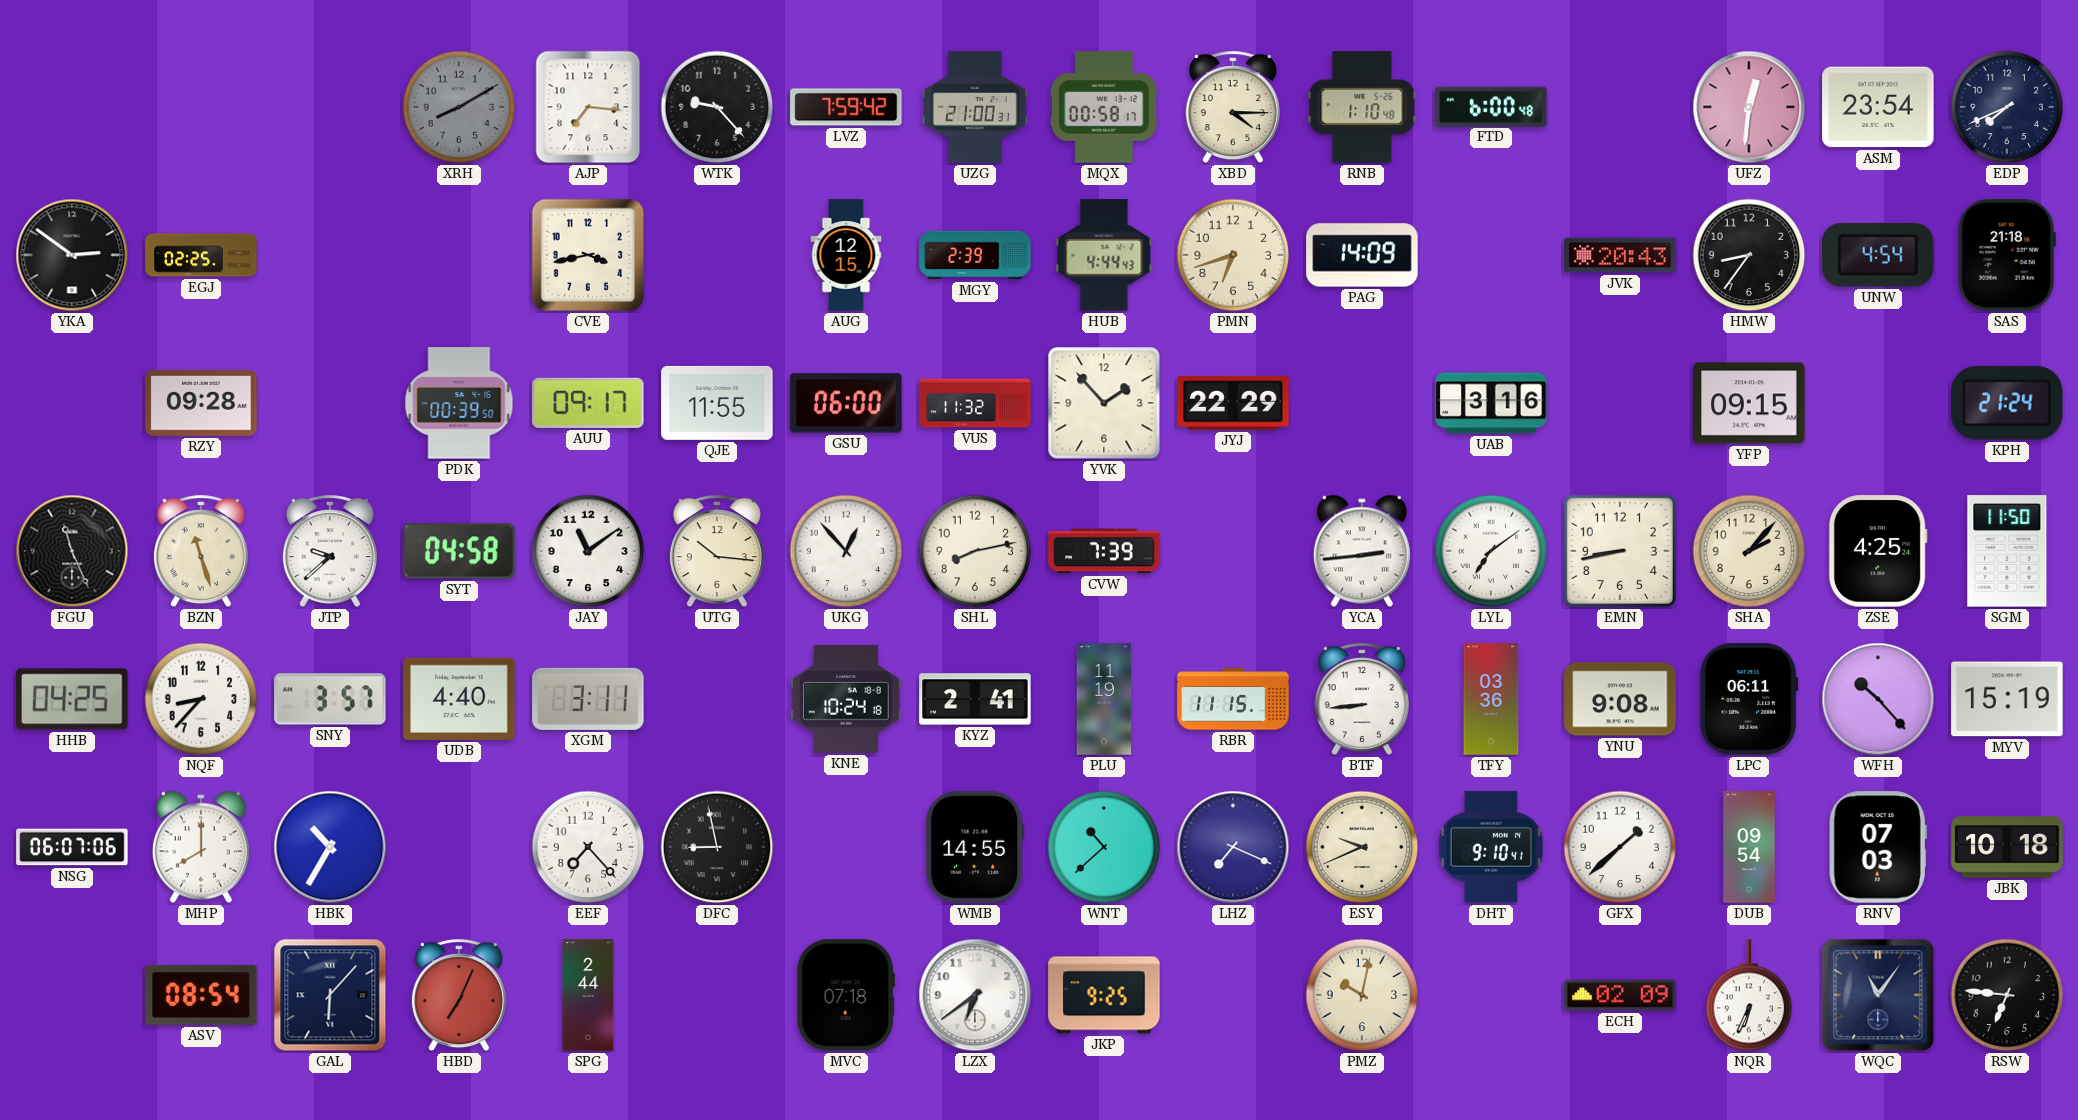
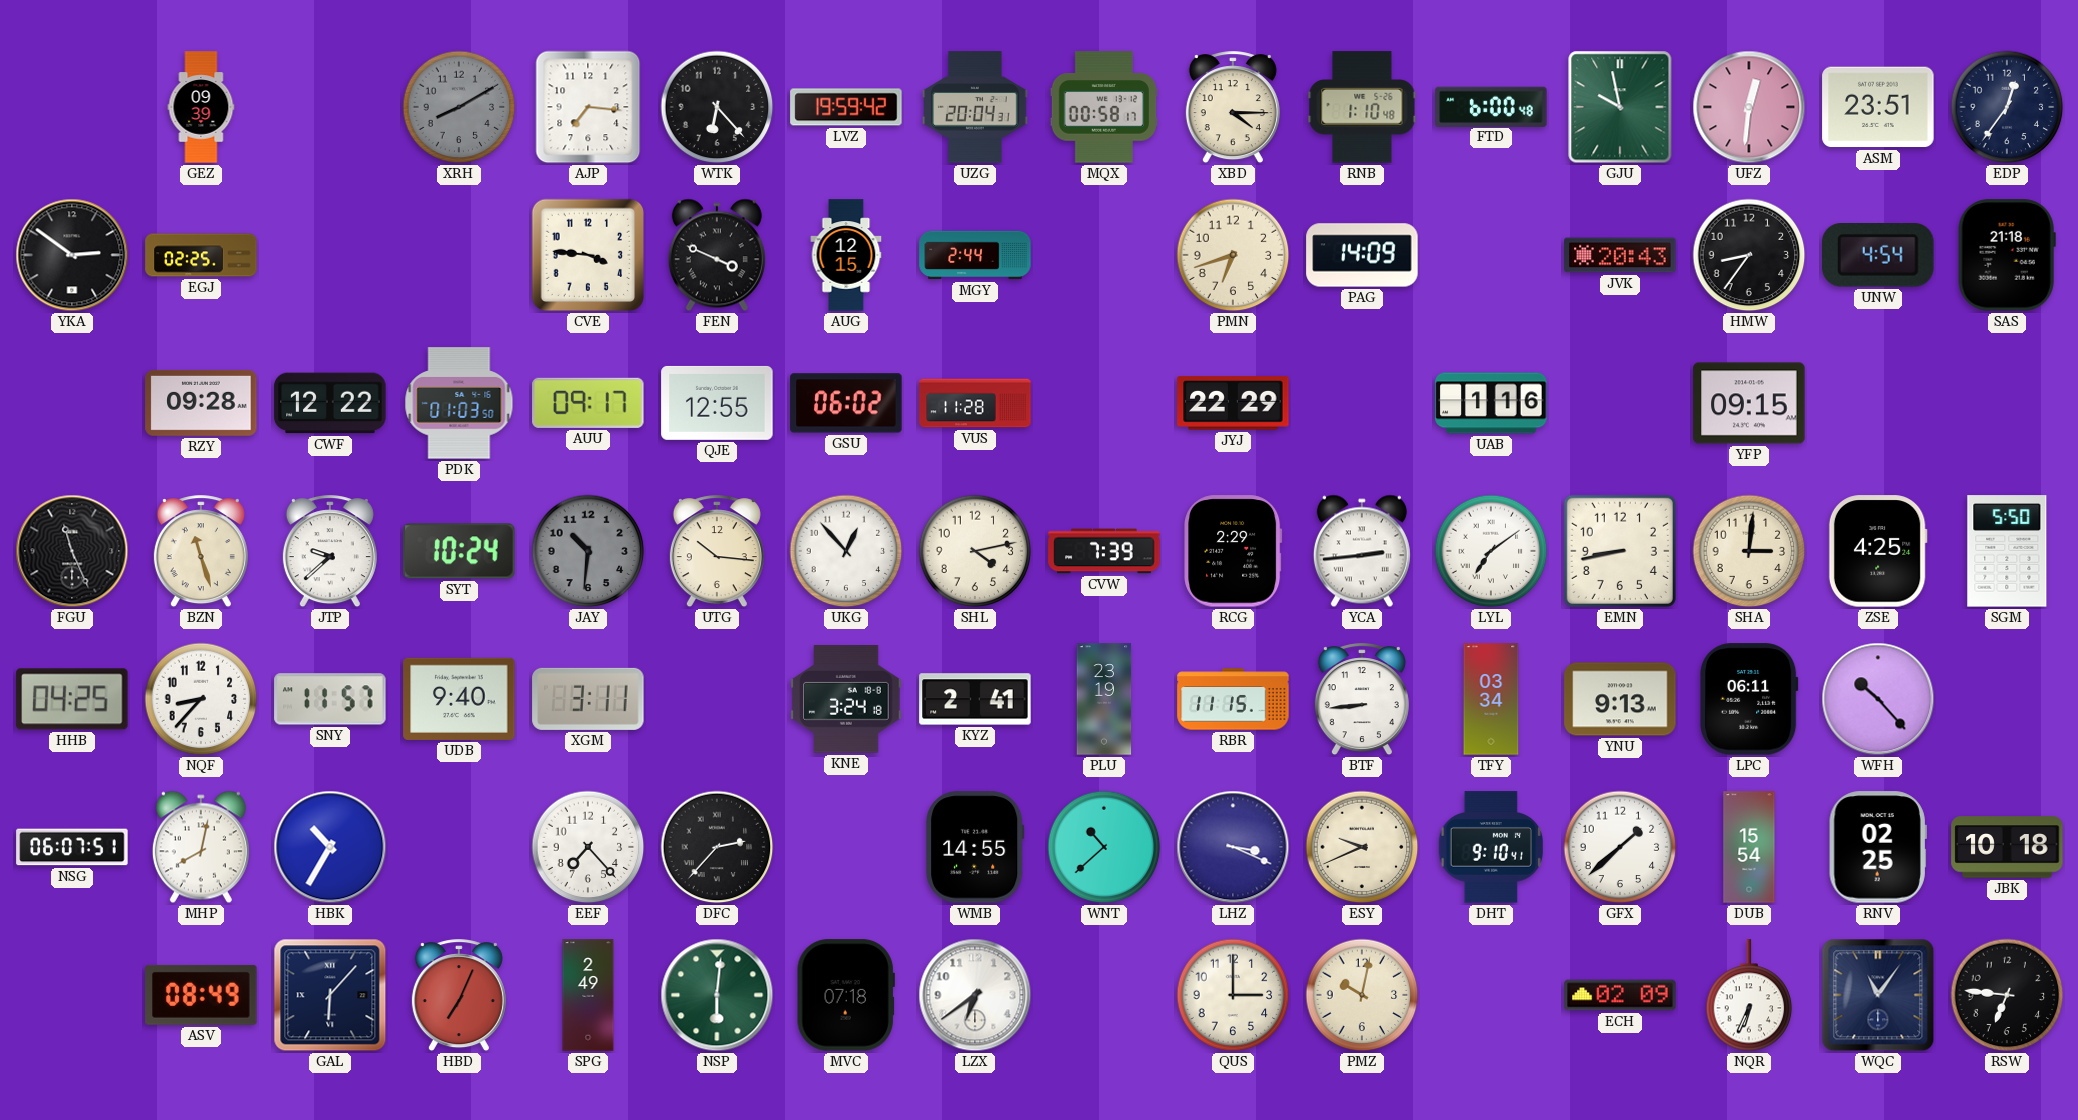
GEZ: none -> 09:39
WTK: 9:23 -> 6:23
LVZ: 7:59 -> 19:59
UZG: 21:00 -> 20:04
GJU: none -> 9:58
ASM: 23:54 -> 23:51
EDP: 7:41 -> 12:36
CVE: 3:43 -> 3:46
FEN: none -> 3:49
MGY: 2:39 -> 2:44
HUB: 4:44 -> none
CWF: none -> 12:22
PDK: 00:39 -> 01:03
QJE: 11:55 -> 12:55
GSU: 06:00 -> 06:02
VUS: 11:32 -> 11:28
YVK: 1:53 -> none
UAB: 3:16 -> 1:16
KPH: 21:24 -> none
SYT: 04:58 -> 10:24
JAY: 11:09 -> 10:31
JAY dial: white -> grey
SHL: 8:13 -> 4:13
RCG: none -> 2:29
SHA: 2:07 -> 3:01
SGM: 11:50 -> 5:50
SNY: 3:57 -> 11:57
UDB: 4:40 -> 9:40
KNE: 10:24 -> 3:24
PLU: 11:19 -> 23:19
TFY: 03:36 -> 03:34
YNU: 9:08 -> 9:13
MYV: 15:19 -> none
NSG: 06:07:06 -> 06:07:51
MHP: 8:00 -> 8:02
DFC: 8:58 -> 2:37
LHZ: 7:19 -> 3:19
DUB: 09:54 -> 15:54
RNV: 07:03 -> 02:25
ASV: 08:54 -> 08:49
SPG: 2:44 -> 2:49
NSP: none -> 6:01
JKP: 9:25 -> none
QUS: none -> 3:00
